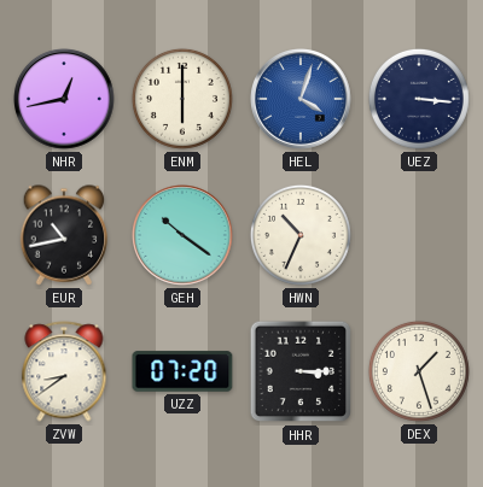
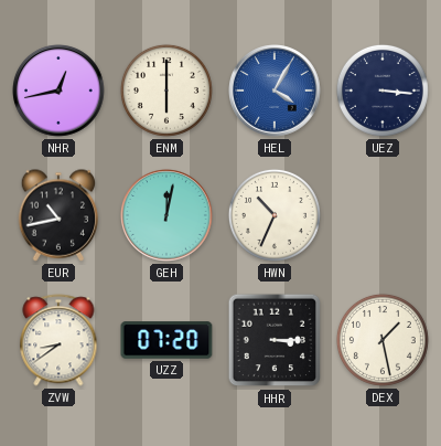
HEL: 4:03 -> 4:05
GEH: 10:21 -> 12:02
DEX: 1:27 -> 1:28
